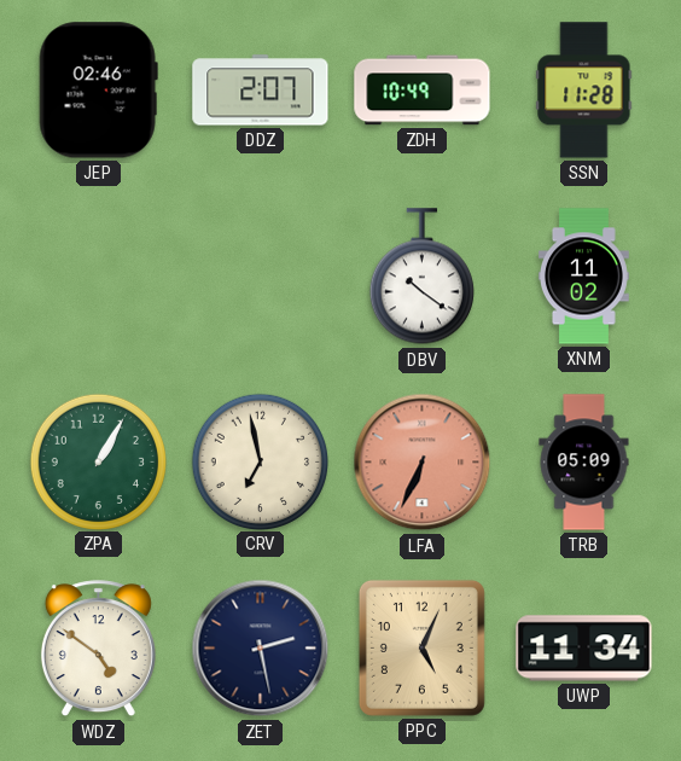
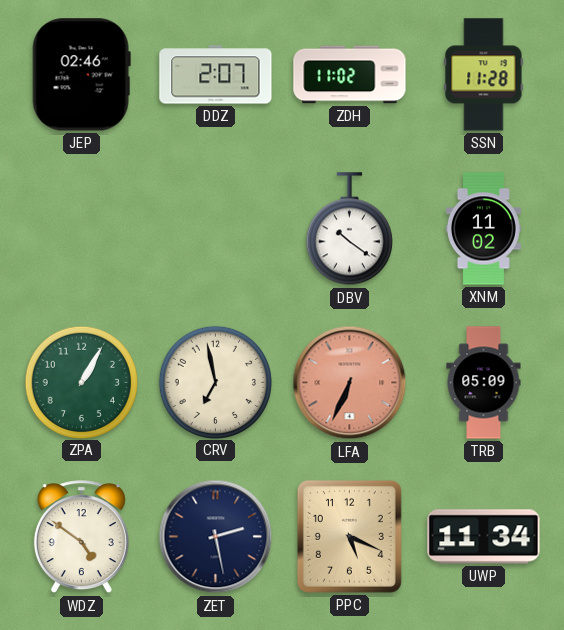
ZDH: 10:49 -> 11:02
PPC: 5:04 -> 5:19
